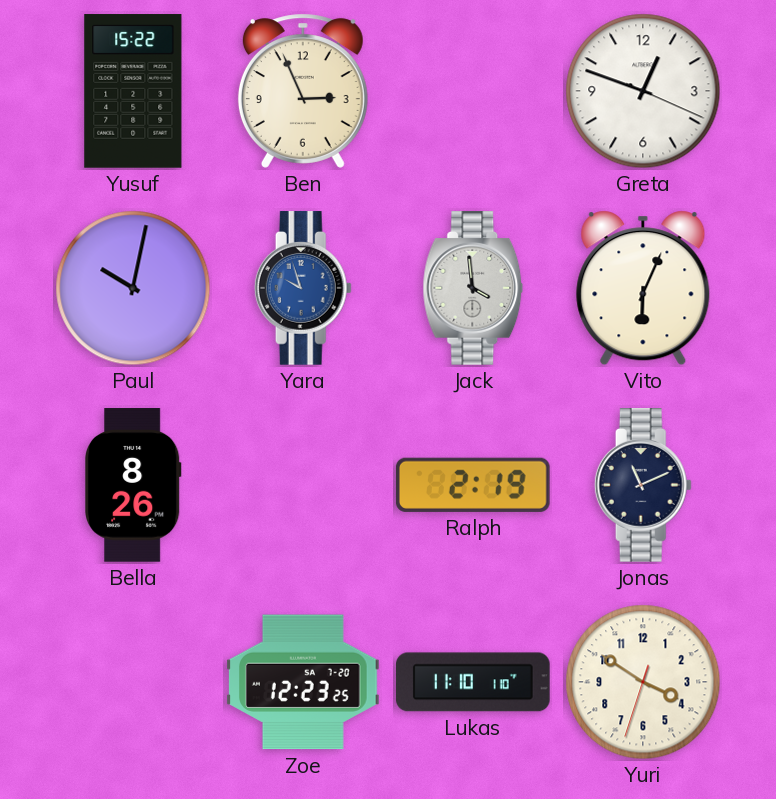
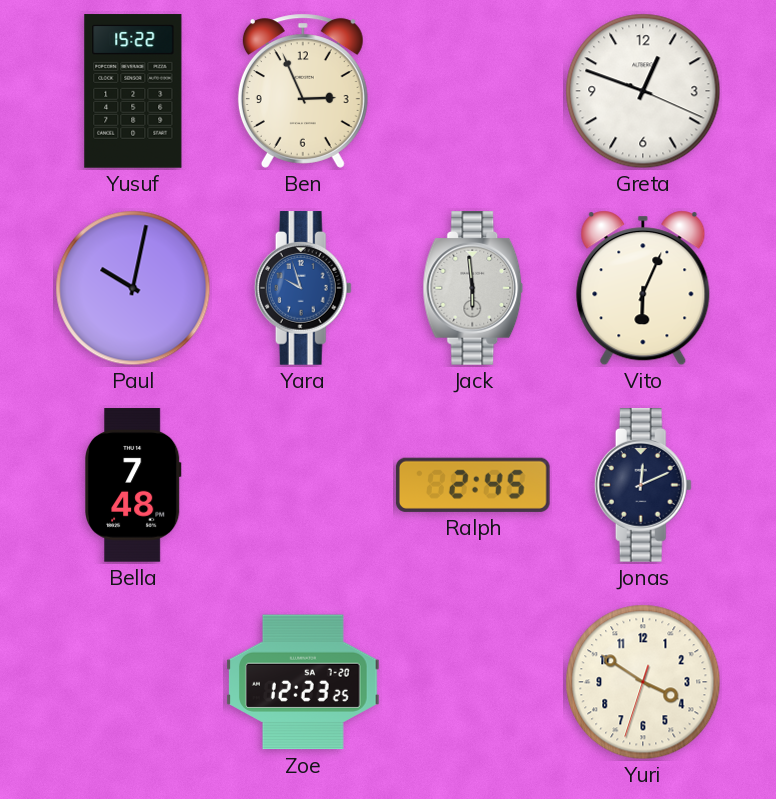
Jack: 3:59 -> 5:59
Bella: 8:26 -> 7:48
Ralph: 2:19 -> 2:45
Jonas: 11:11 -> 12:11
Lukas: 11:10 -> none
